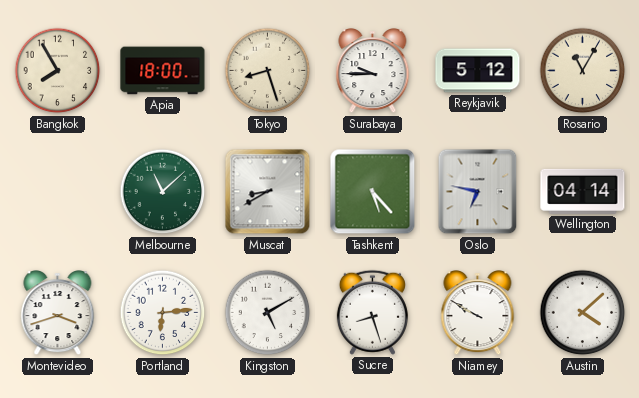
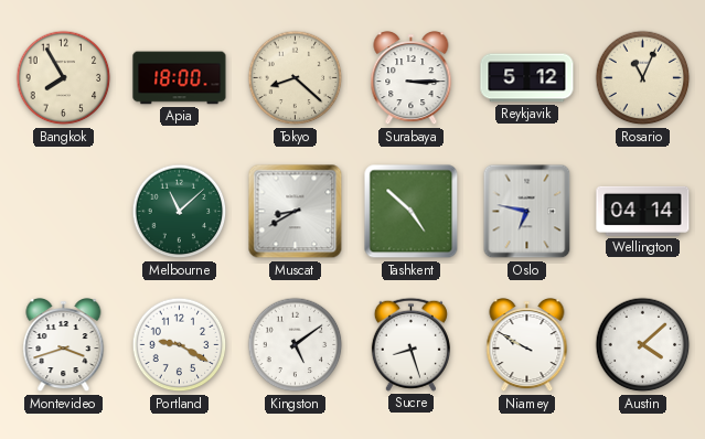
Tokyo: 8:27 -> 8:22
Surabaya: 9:45 -> 3:15
Rosario: 11:05 -> 11:04
Tashkent: 5:23 -> 4:52
Portland: 6:14 -> 9:20
Kingston: 5:10 -> 5:09
